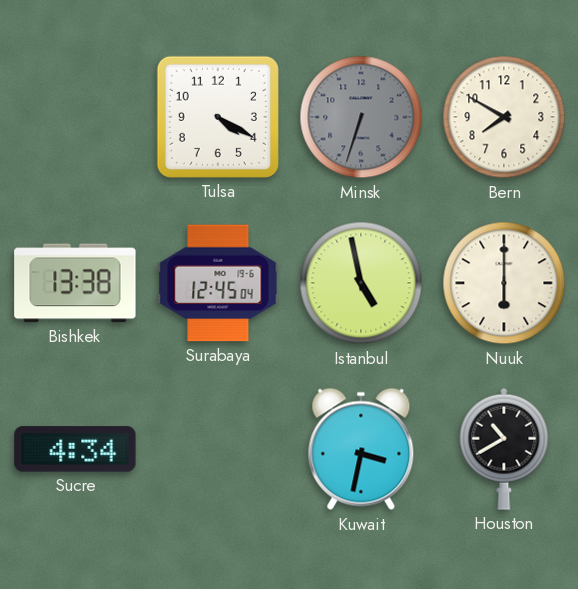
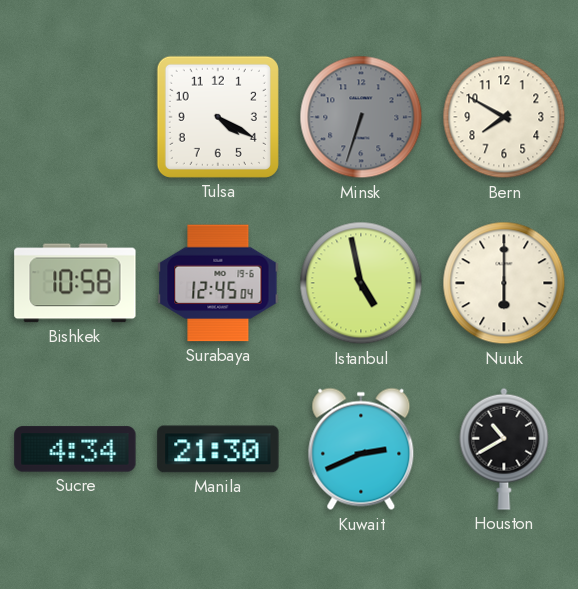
Bishkek: 13:38 -> 10:58
Manila: none -> 21:30
Kuwait: 3:32 -> 2:41
